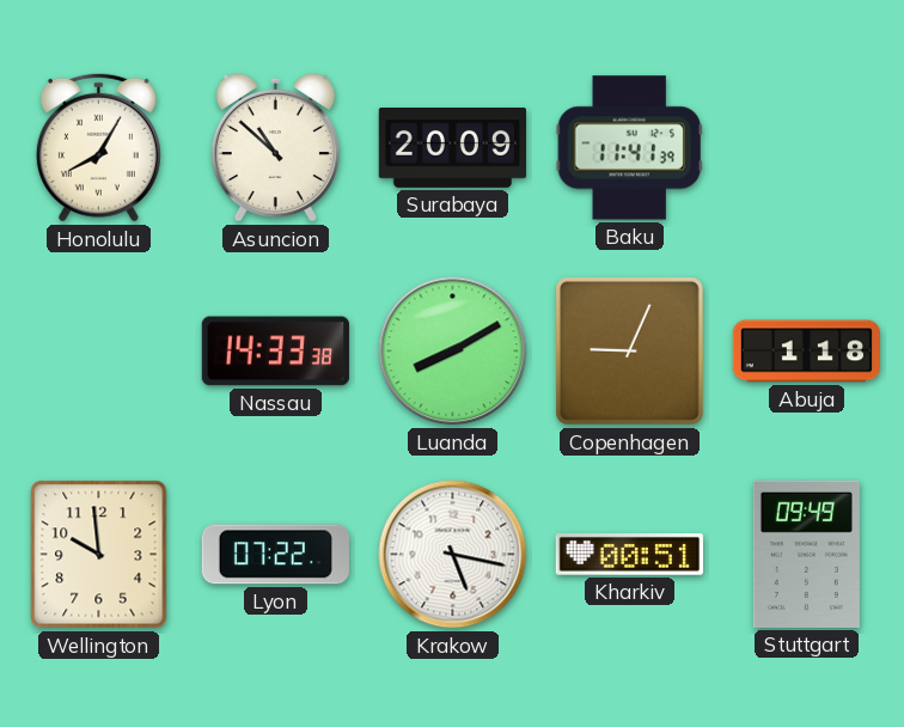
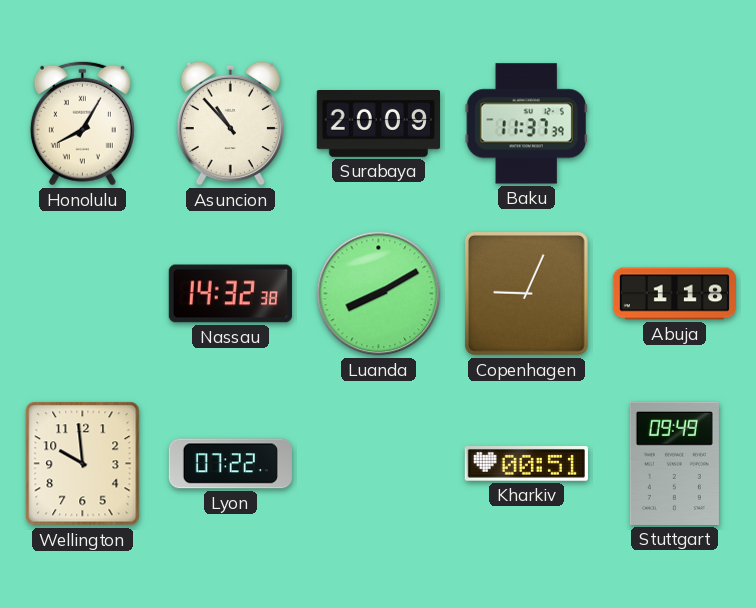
Asuncion: 10:52 -> 10:53
Baku: 11:41 -> 11:37
Nassau: 14:33 -> 14:32
Krakow: 5:17 -> none
